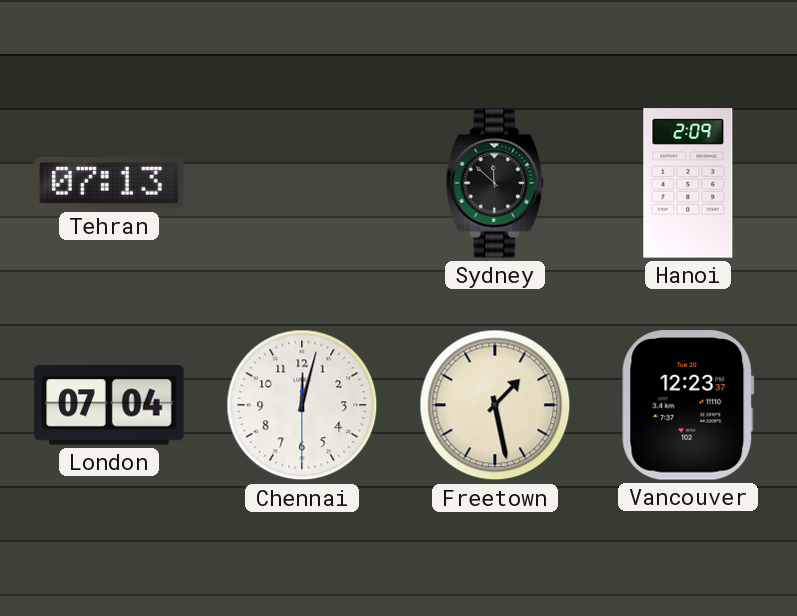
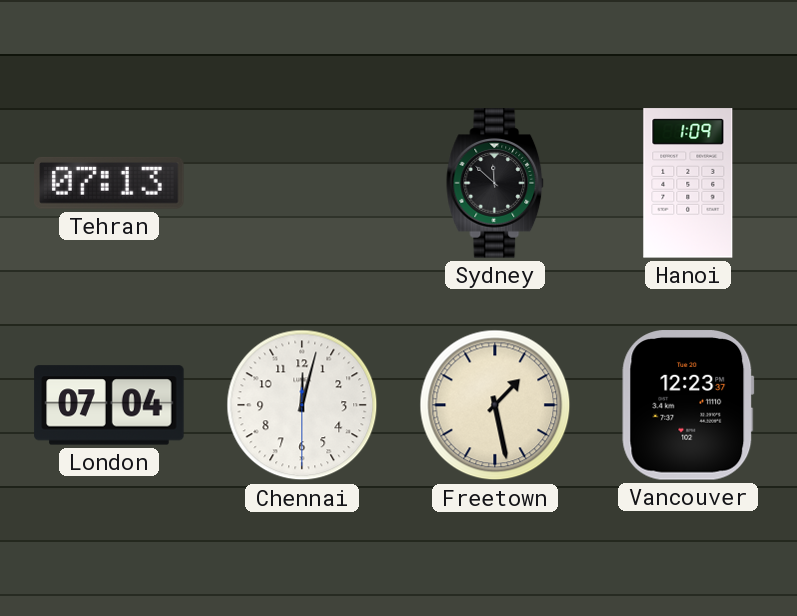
Hanoi: 2:09 -> 1:09
